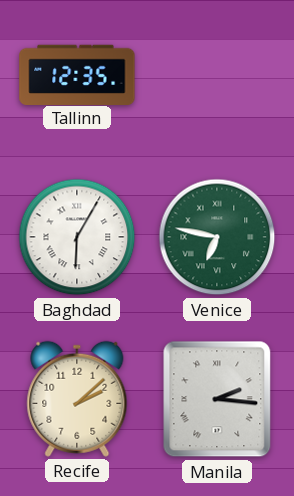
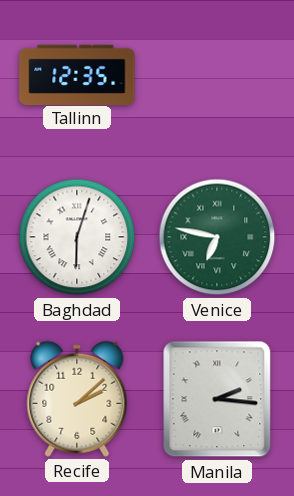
Baghdad: 6:05 -> 6:03
